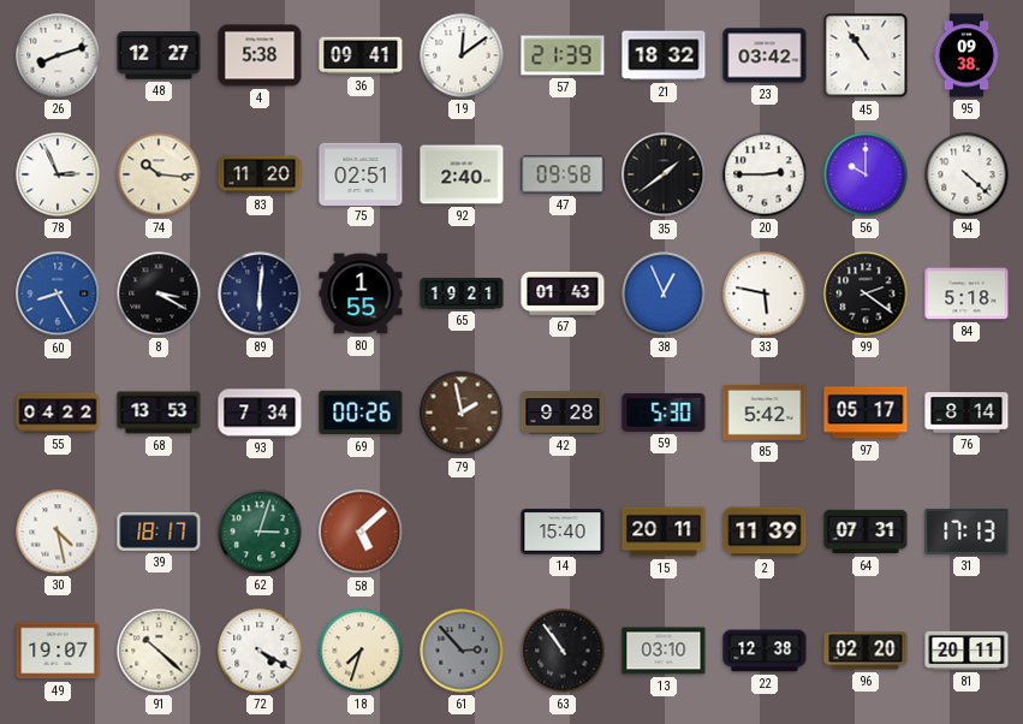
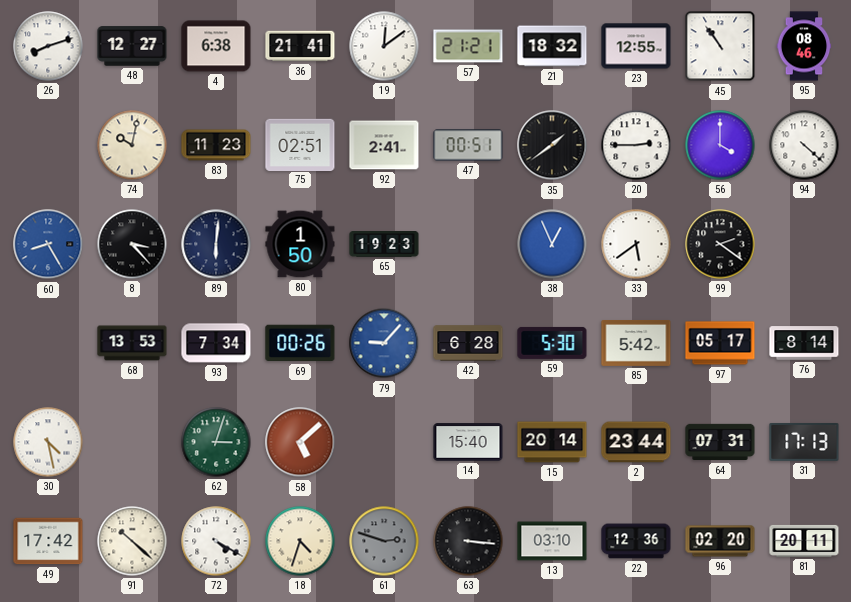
4: 5:38 -> 6:38
36: 09:41 -> 21:41
57: 21:39 -> 21:21
23: 03:42 -> 12:55
95: 09:38 -> 08:46
78: 2:56 -> none
74: 10:16 -> 10:02
83: 11:20 -> 11:23
92: 2:40 -> 2:41
47: 09:58 -> 00:51
56: 10:00 -> 4:00
8: 3:20 -> 3:23
80: 1:55 -> 1:50
65: 19:21 -> 19:23
67: 01:43 -> none
33: 5:47 -> 5:39
84: 5:18 -> none
55: 04:22 -> none
79: 1:58 -> 9:07
79 dial: brown -> blue
42: 9:28 -> 6:28
39: 18:17 -> none
15: 20:11 -> 20:14
2: 11:39 -> 23:44
49: 19:07 -> 17:42
18: 7:33 -> 4:33
61: 2:53 -> 2:48
63: 10:54 -> 3:16
22: 12:38 -> 12:36
